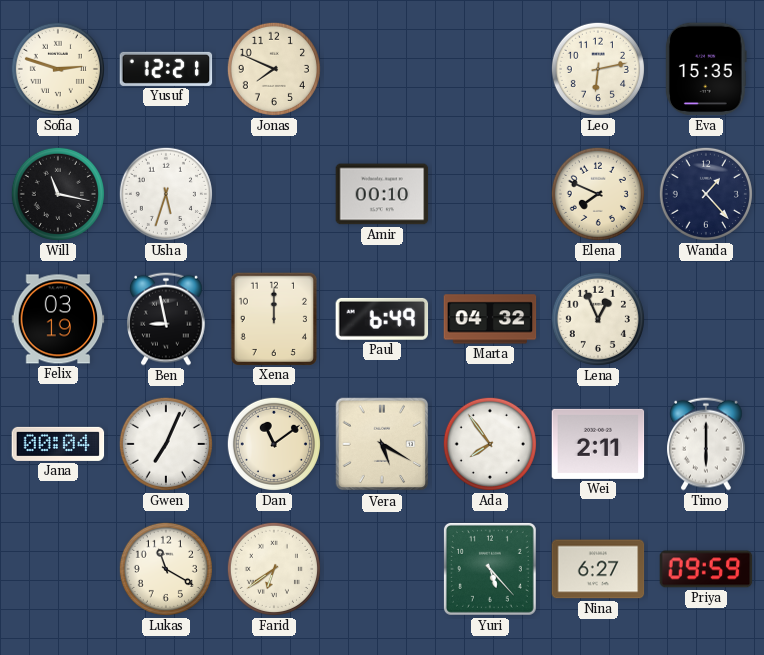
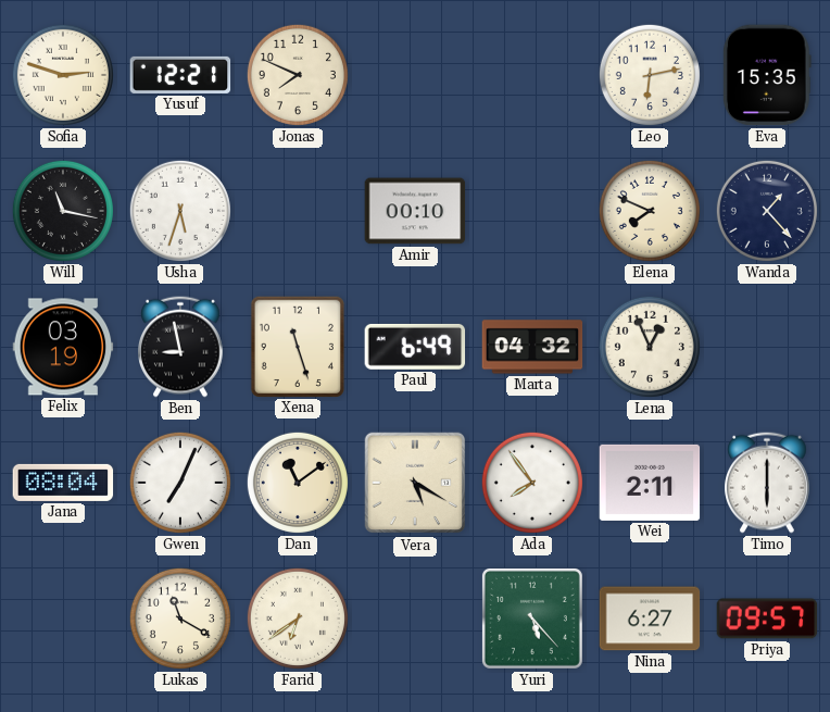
Xena: 12:00 -> 11:27
Jana: 00:04 -> 08:04
Priya: 09:59 -> 09:57
